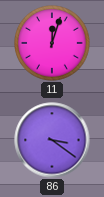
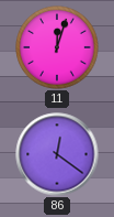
86: 3:21 -> 12:21
